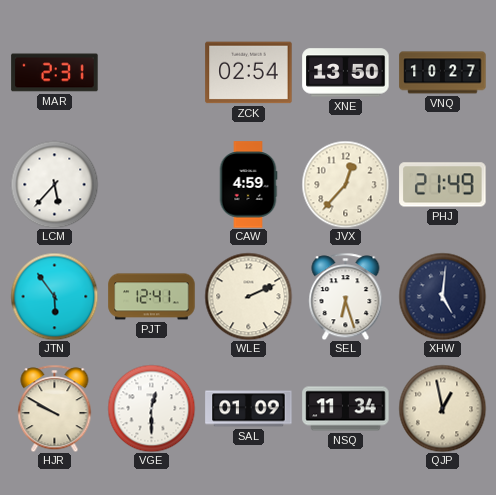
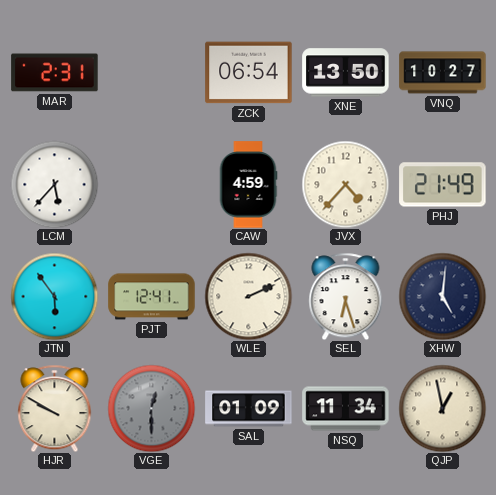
ZCK: 02:54 -> 06:54
JVX: 12:37 -> 4:37
VGE dial: white -> grey
